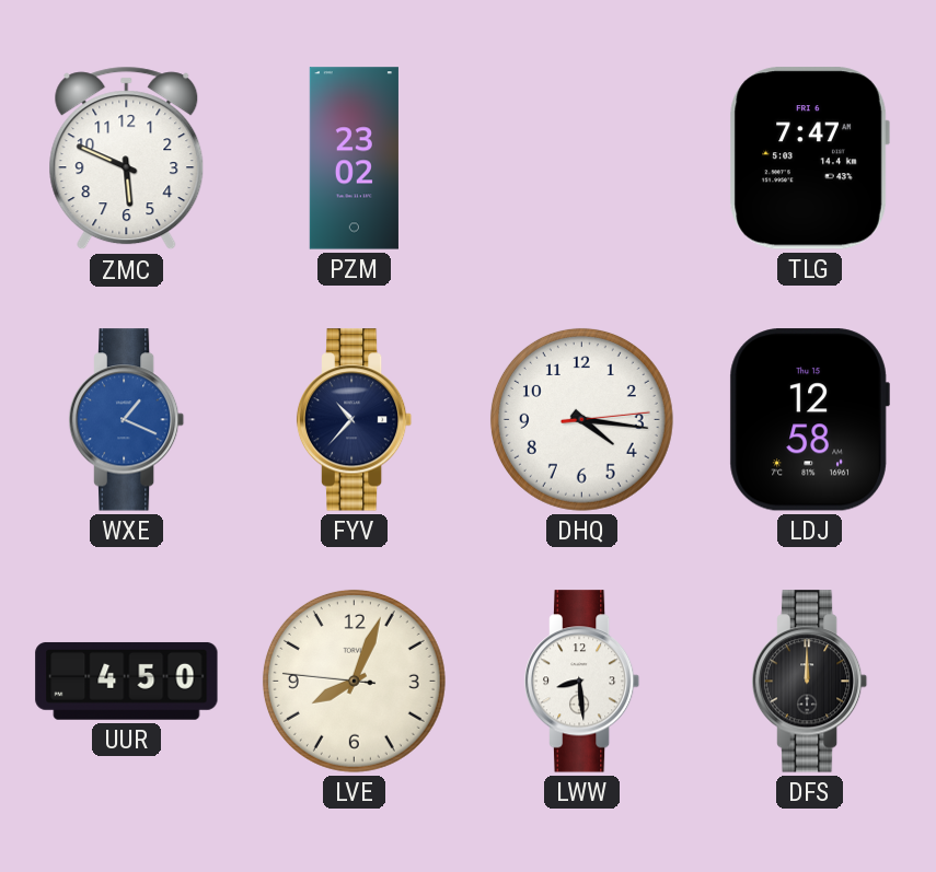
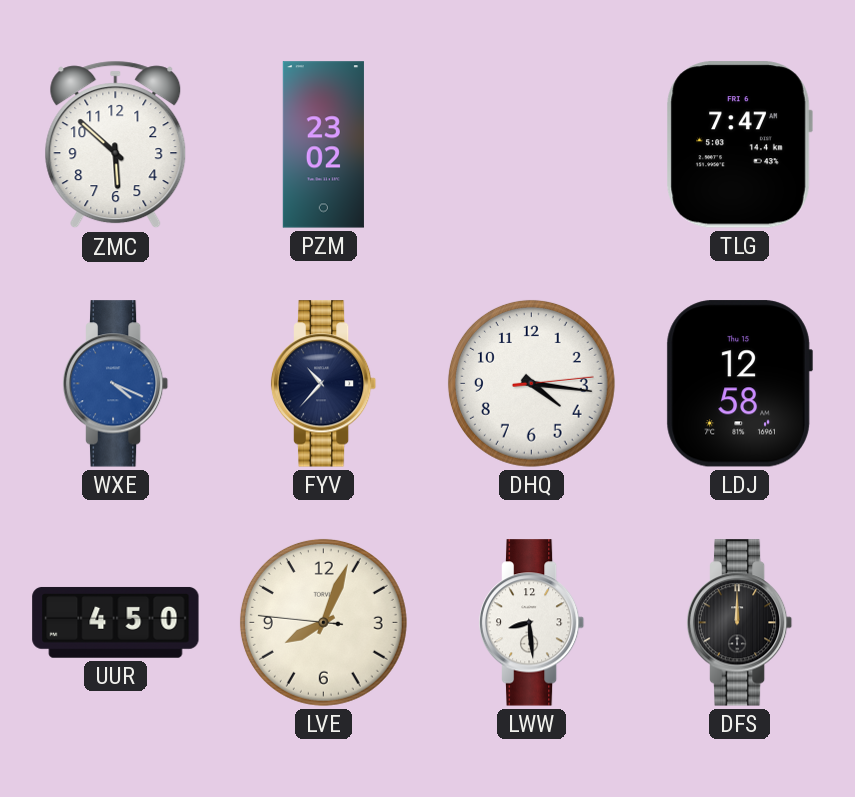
ZMC: 5:49 -> 5:52
WXE: 1:19 -> 4:19
